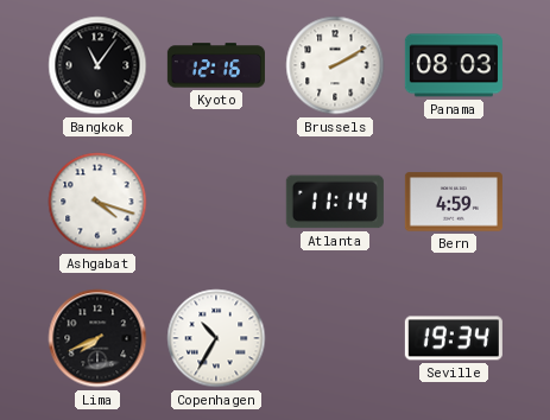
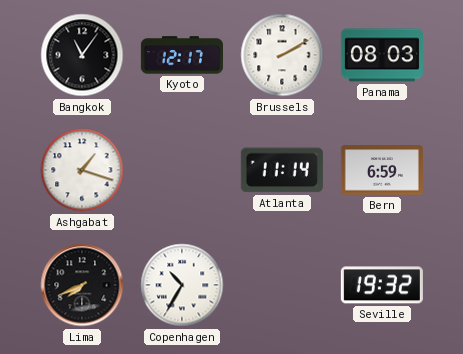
Kyoto: 12:16 -> 12:17
Ashgabat: 4:18 -> 1:18
Bern: 4:59 -> 6:59
Seville: 19:34 -> 19:32
